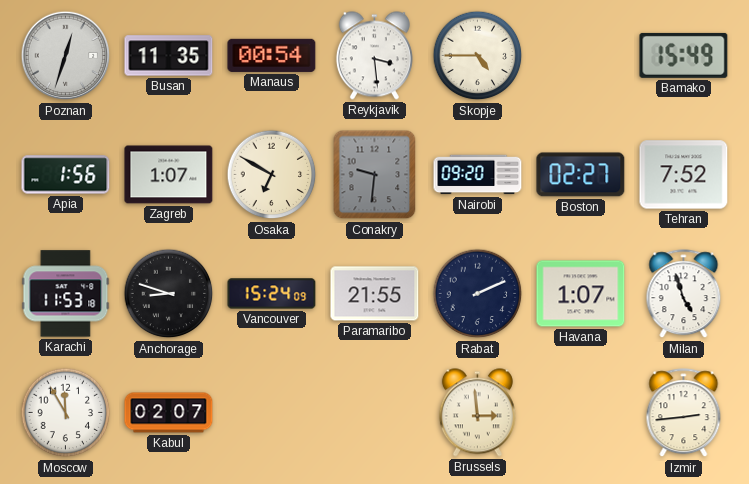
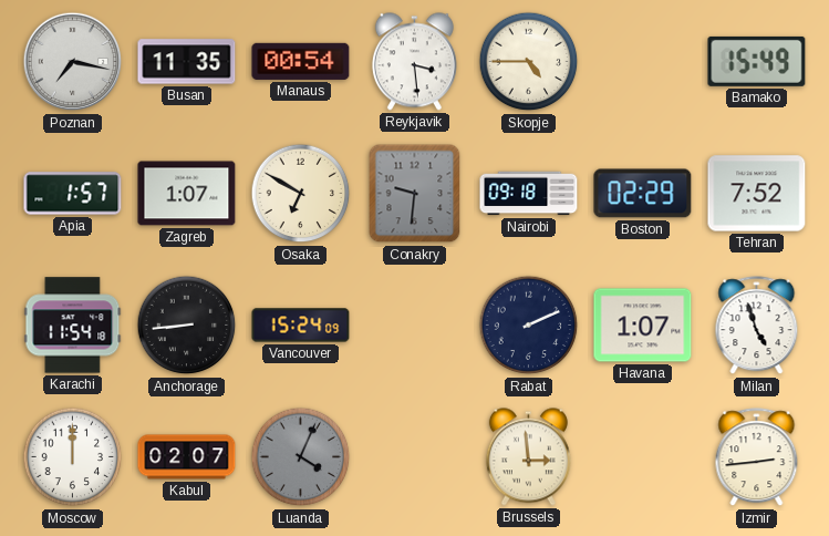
Poznan: 12:33 -> 7:17
Apia: 1:56 -> 1:57
Nairobi: 09:20 -> 09:18
Boston: 02:27 -> 02:29
Karachi: 11:53 -> 11:54
Anchorage: 8:48 -> 8:44
Paramaribo: 21:55 -> none
Moscow: 11:55 -> 12:00
Luanda: none -> 4:04
